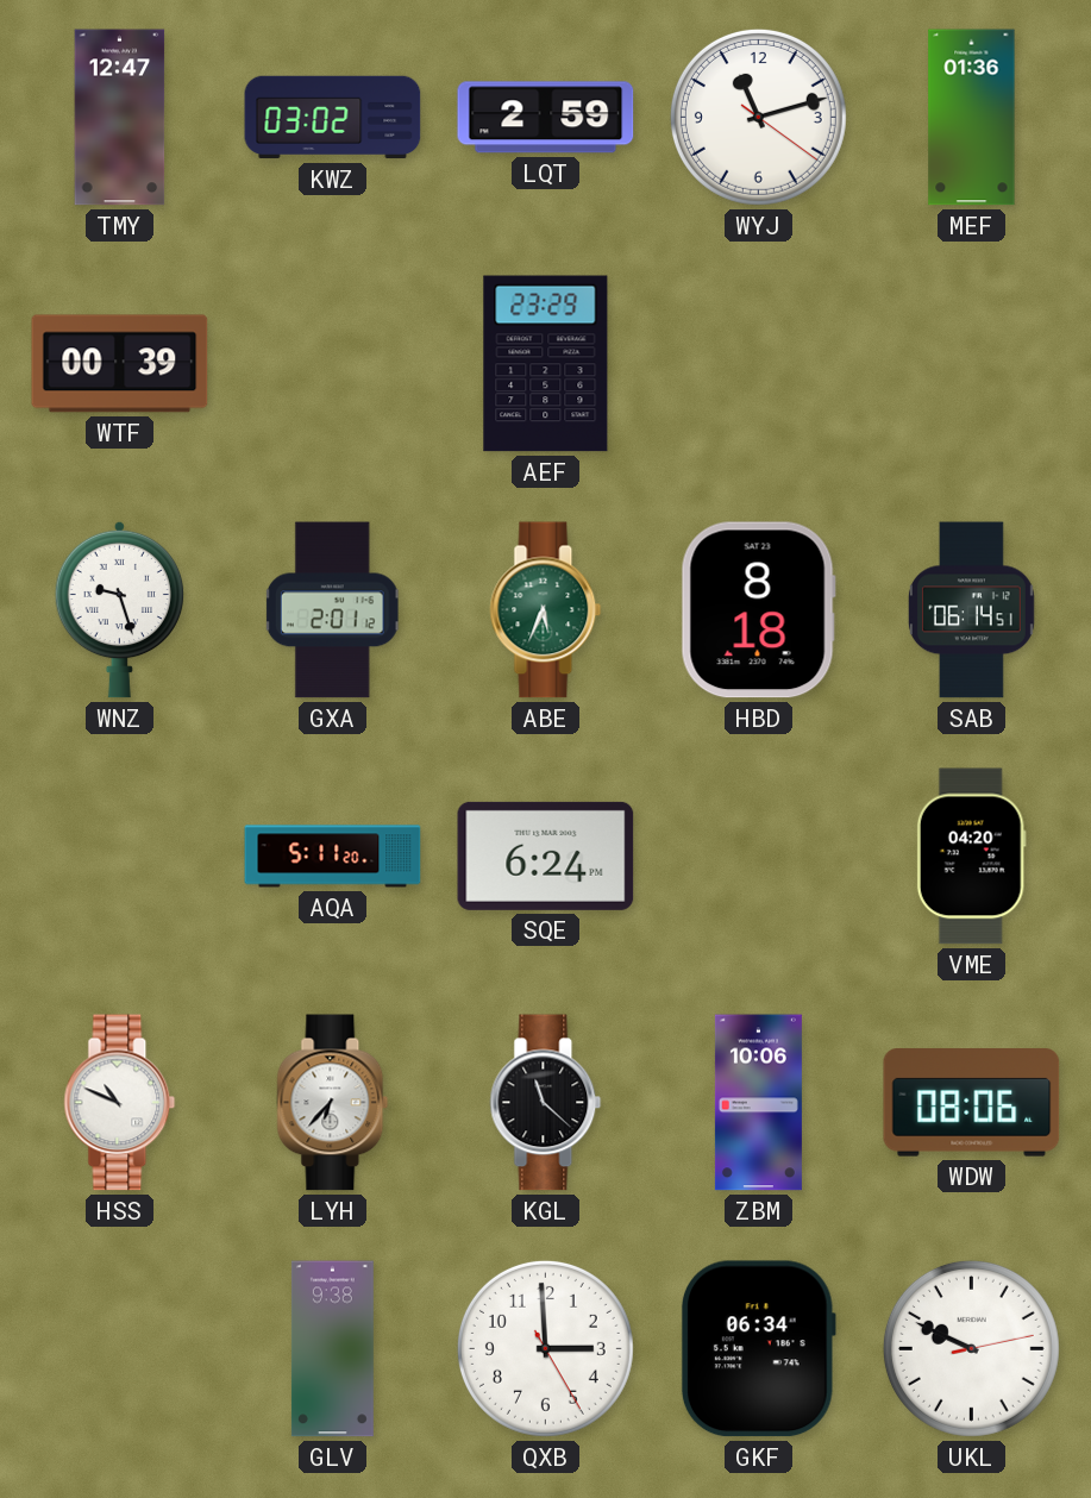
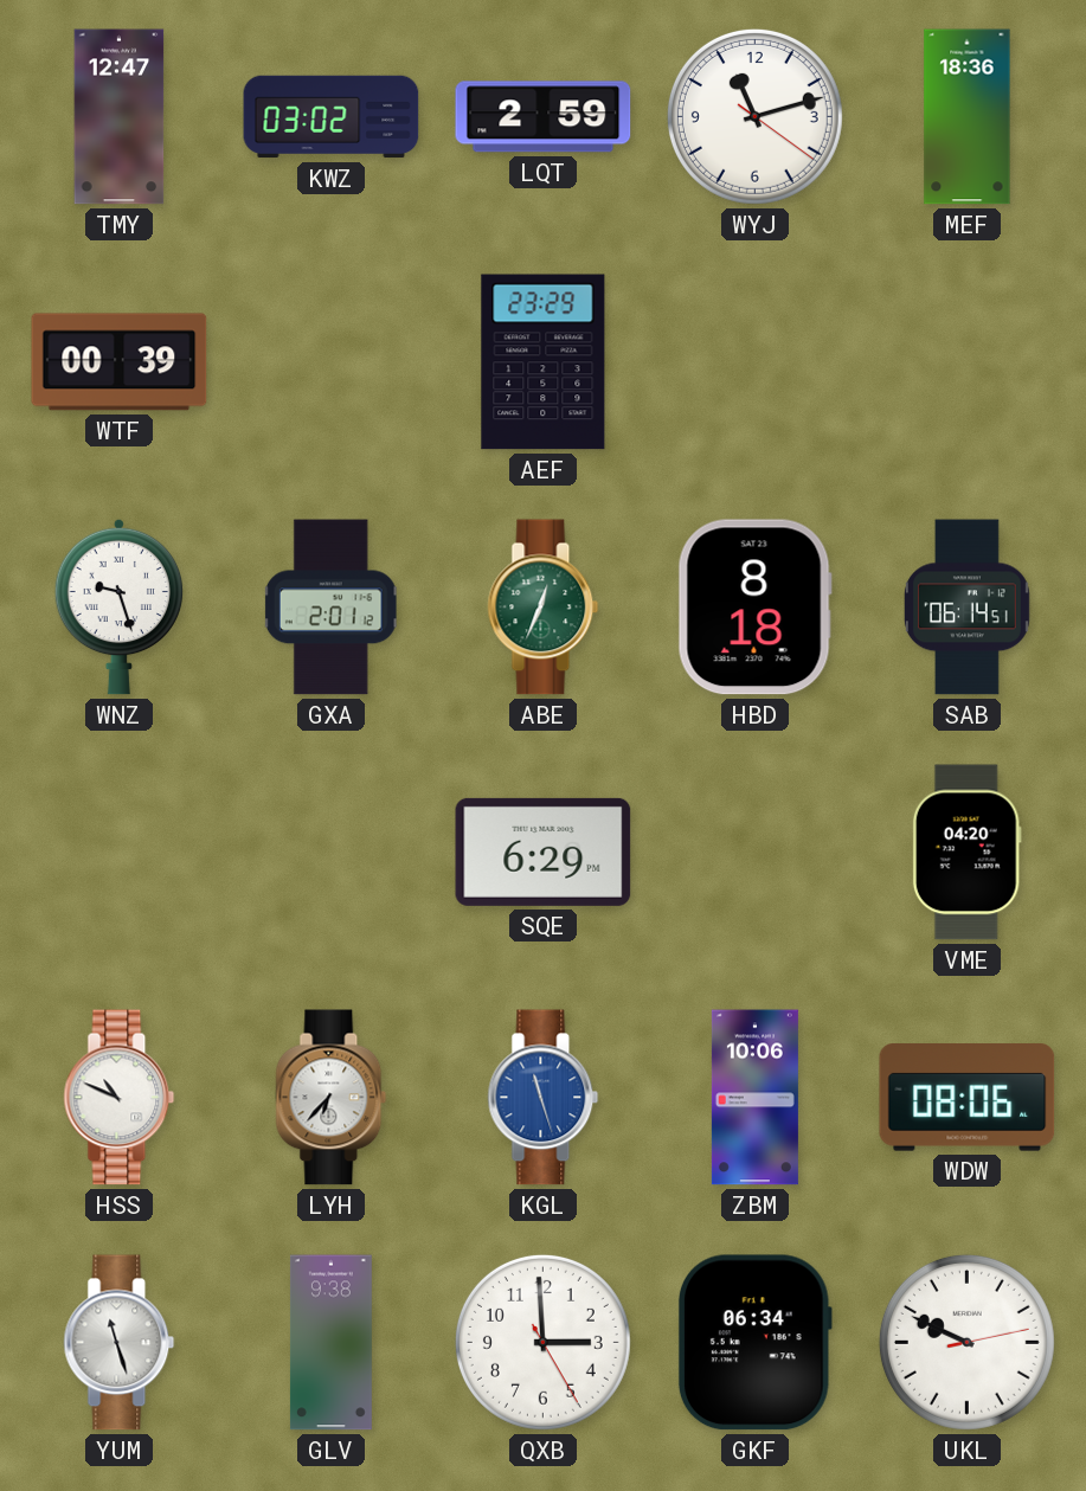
MEF: 01:36 -> 18:36
ABE: 5:34 -> 12:34
AQA: 5:11 -> none
SQE: 6:24 -> 6:29
KGL: 11:22 -> 11:27
KGL dial: black -> blue
YUM: none -> 11:27
